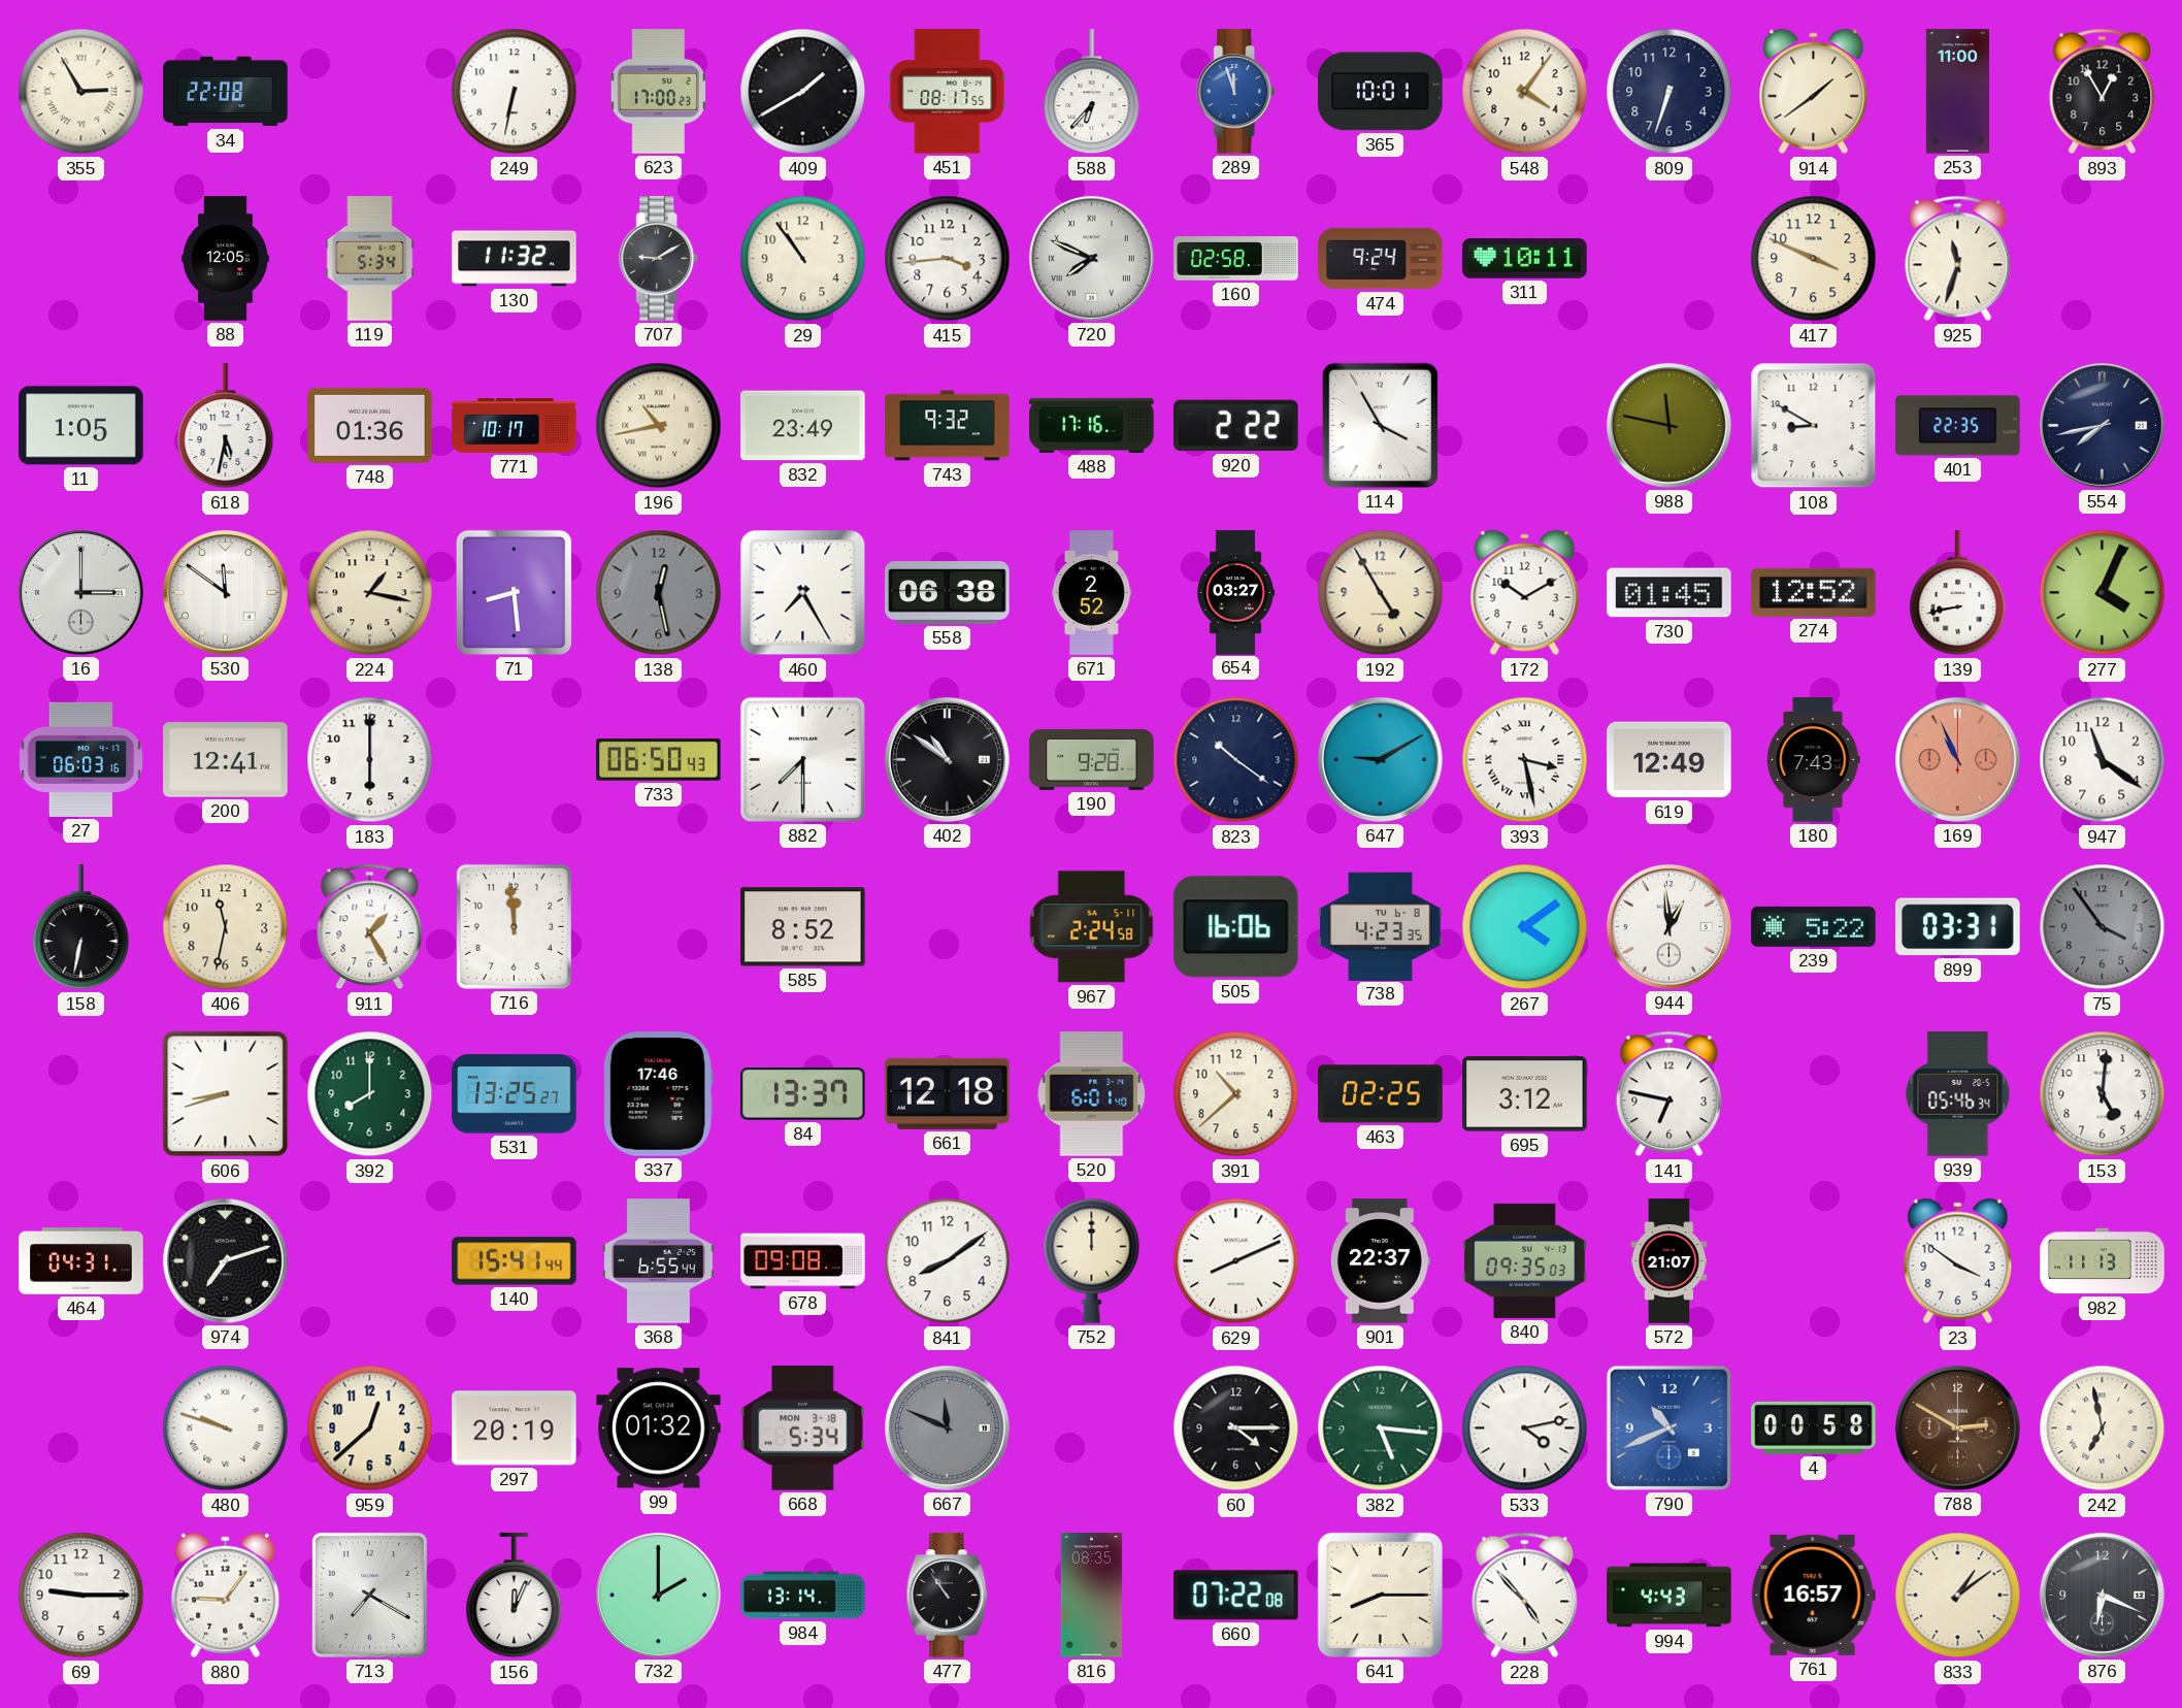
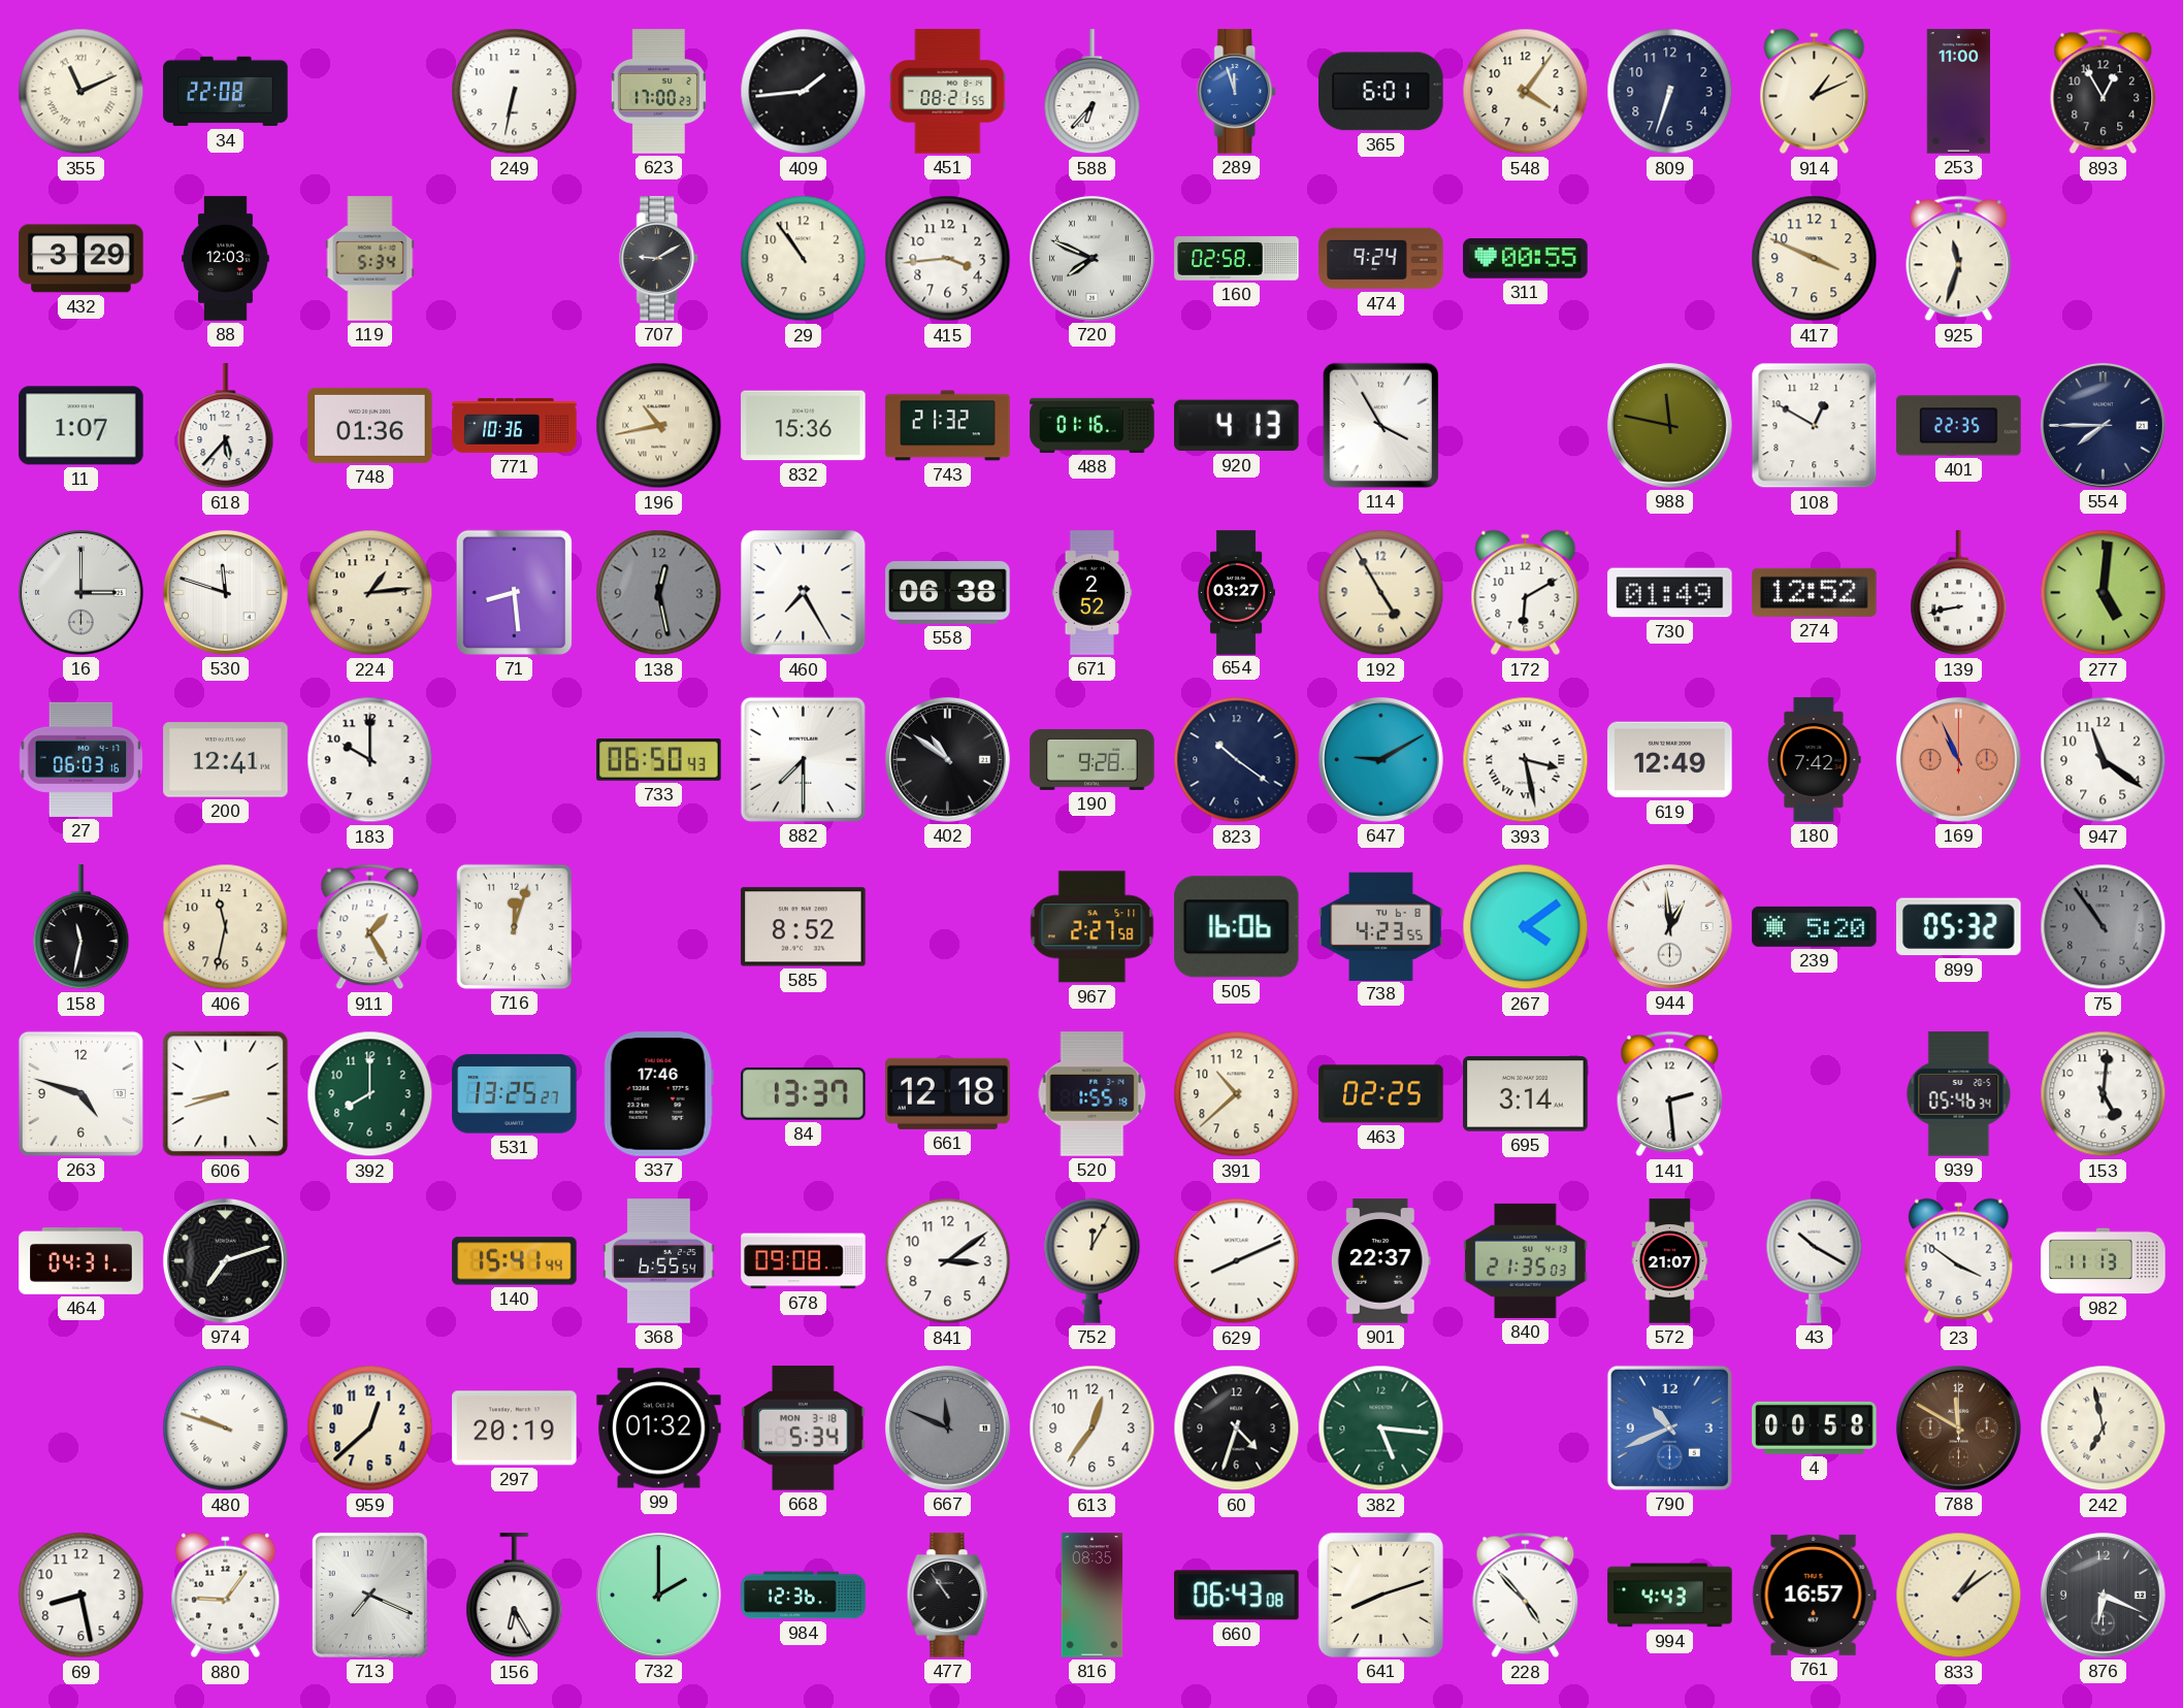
355: 2:55 -> 11:11
409: 1:40 -> 1:44
451: 08:17 -> 08:21
365: 10:01 -> 6:01
914: 1:39 -> 1:11
432: none -> 3:29
88: 12:05 -> 12:03
130: 11:32 -> none
311: 10:11 -> 00:55
11: 1:05 -> 1:07
618: 5:32 -> 5:37
771: 10:17 -> 10:36
832: 23:49 -> 15:36
743: 9:32 -> 21:32
488: 17:16 -> 01:16
920: 2:22 -> 4:13
108: 8:50 -> 12:50
554: 7:43 -> 7:45
530: 11:51 -> 11:48
224: 1:17 -> 1:14
172: 10:10 -> 6:10
730: 01:45 -> 01:49
277: 4:04 -> 5:01
183: 6:00 -> 10:00
180: 7:43 -> 7:42
158: 6:32 -> 11:32
716: 11:59 -> 12:03
967: 2:24 -> 2:27
738: 4:23:35 -> 4:23:55
239: 5:22 -> 5:20
899: 03:31 -> 05:32
75: 3:54 -> 10:54
263: none -> 4:48
520: 6:01 -> 1:55
695: 3:12 -> 3:14
141: 6:47 -> 2:29
368: 6:55:44 -> 6:55:54
841: 8:09 -> 3:09
752: 12:00 -> 12:05
840: 09:35 -> 21:35
43: none -> 10:20
613: none -> 12:36
60: 4:15 -> 4:33
533: 4:13 -> none
788: 2:50 -> 11:50
69: 9:15 -> 8:28
713: 7:20 -> 7:19
156: 12:04 -> 6:25
984: 13:14 -> 12:36
660: 07:22 -> 06:43
641: 8:15 -> 8:12
